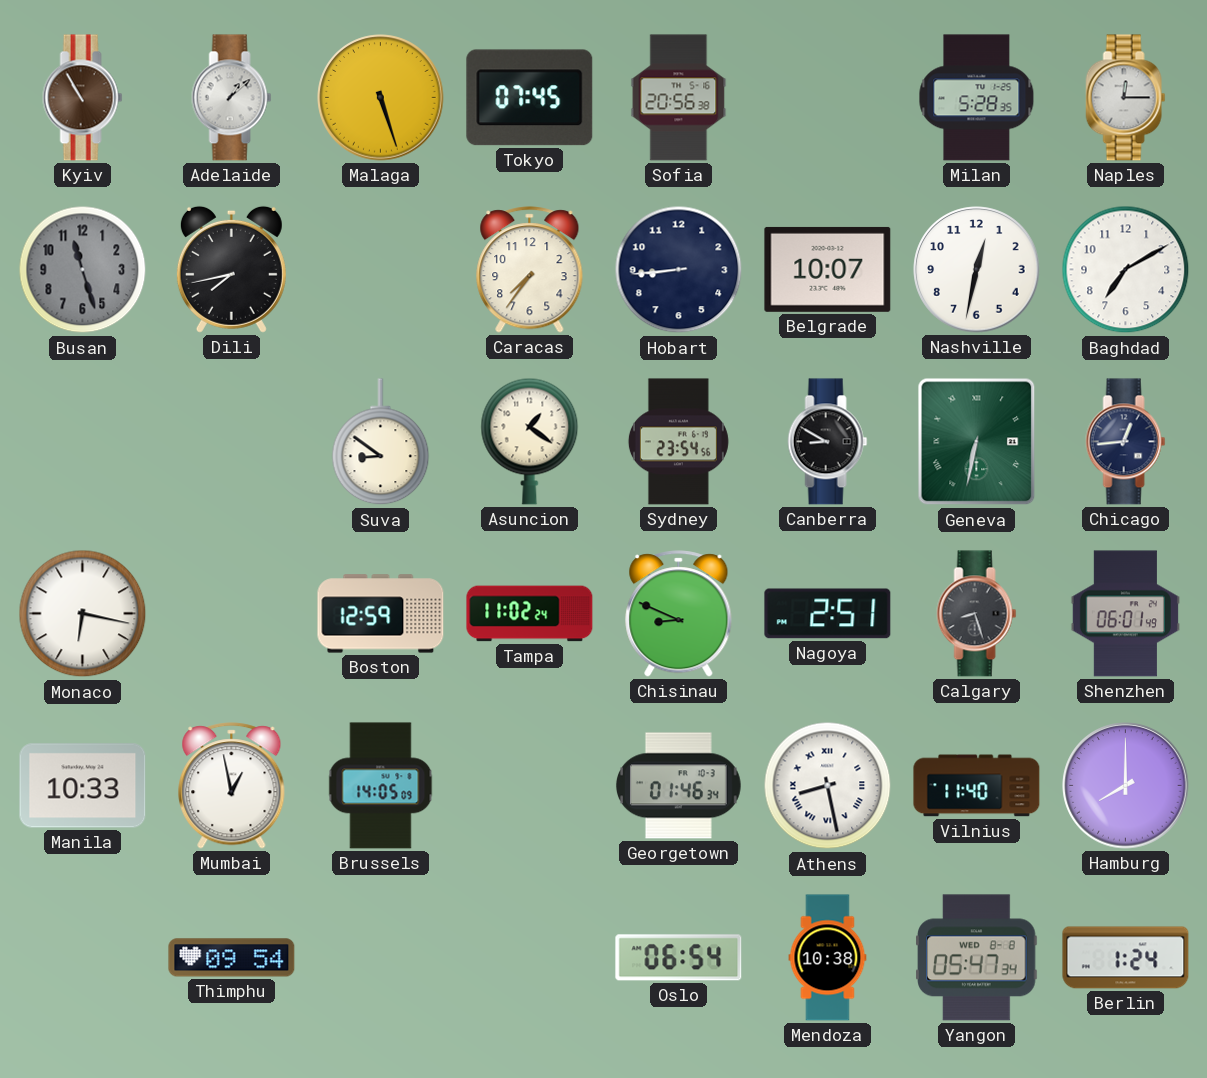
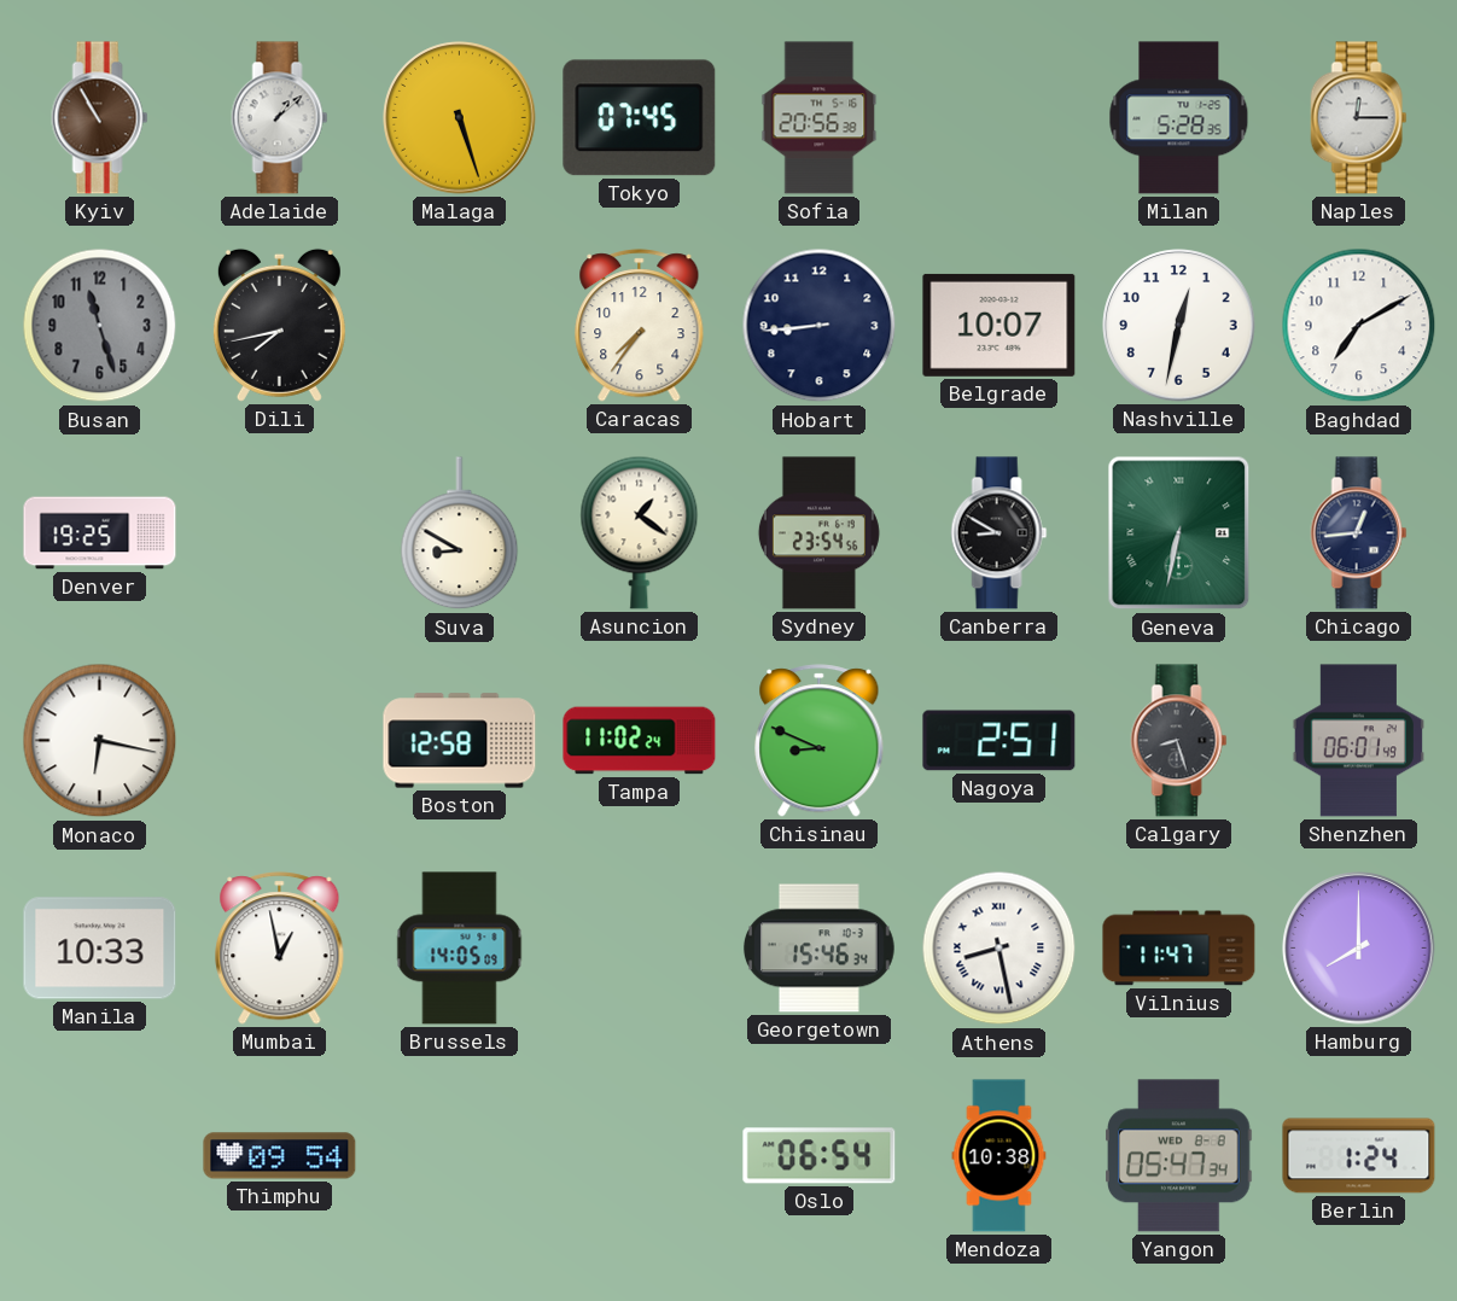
Denver: none -> 19:25
Suva: 8:51 -> 8:50
Boston: 12:59 -> 12:58
Georgetown: 01:46 -> 15:46
Vilnius: 11:40 -> 11:47
